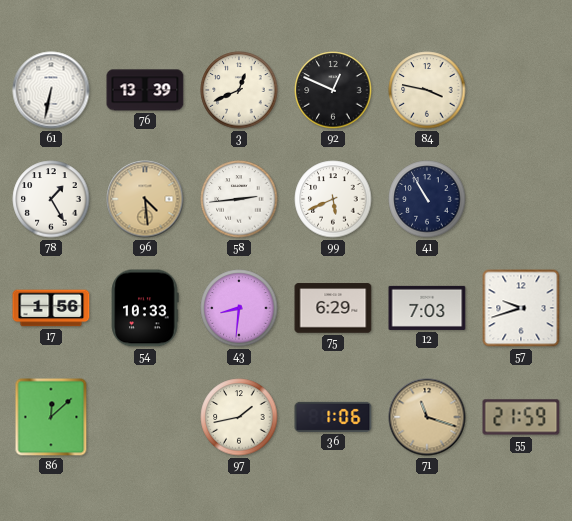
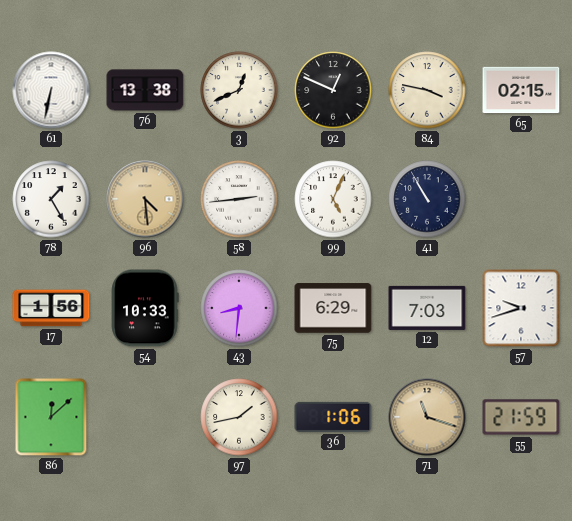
76: 13:39 -> 13:38
65: none -> 02:15
99: 5:41 -> 5:04
